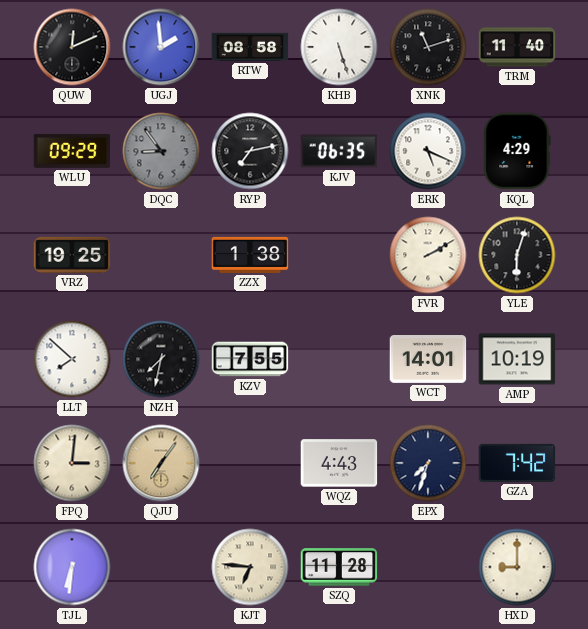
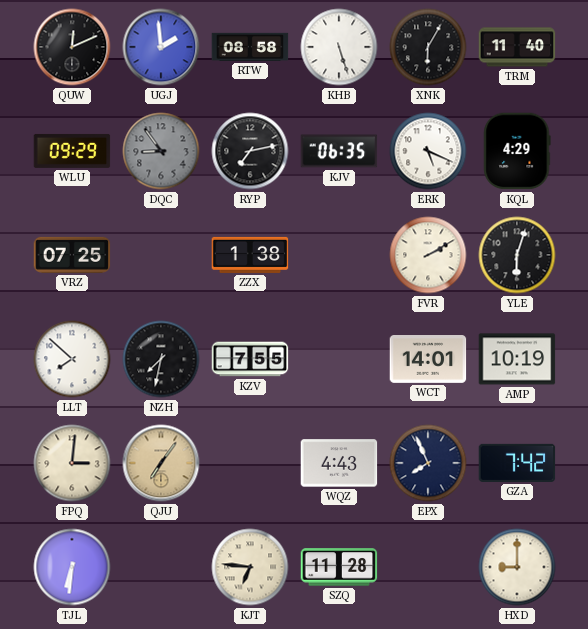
XNK: 11:12 -> 6:05
VRZ: 19:25 -> 07:25
EPX: 7:33 -> 7:56
